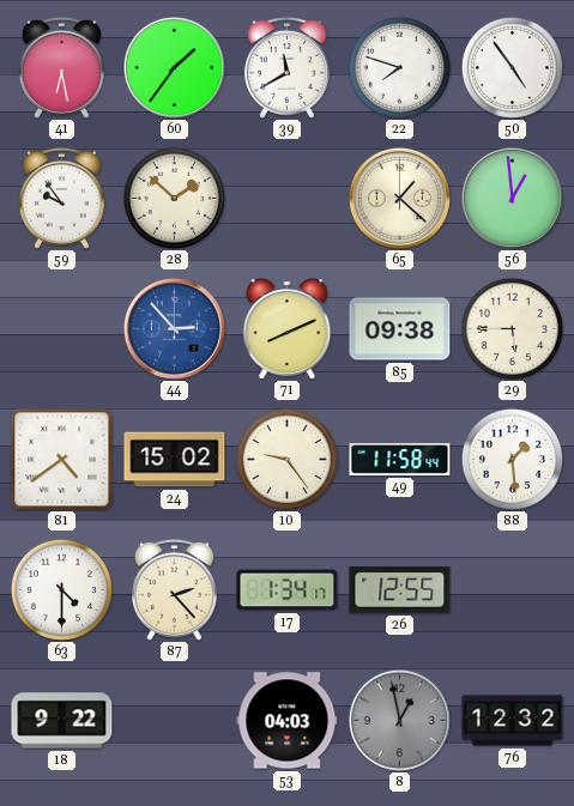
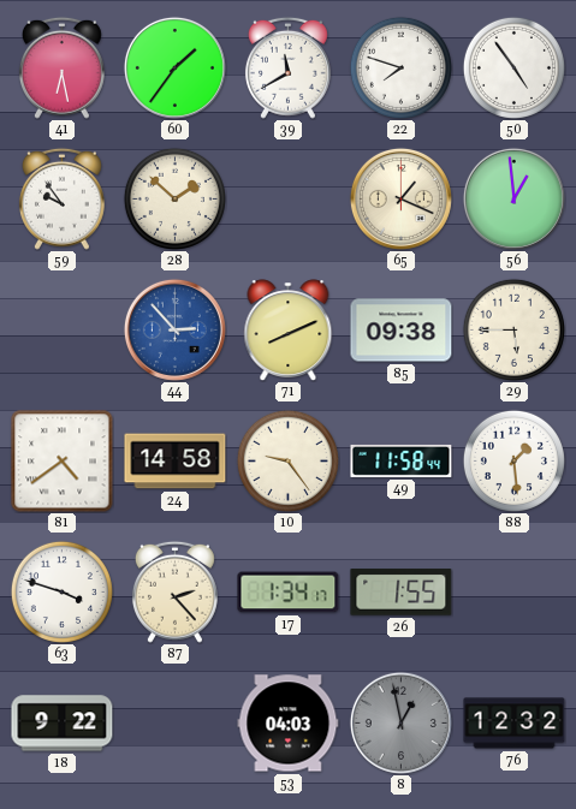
65: 1:22 -> 1:19
24: 15:02 -> 14:58
63: 4:30 -> 3:48
26: 12:55 -> 1:55
